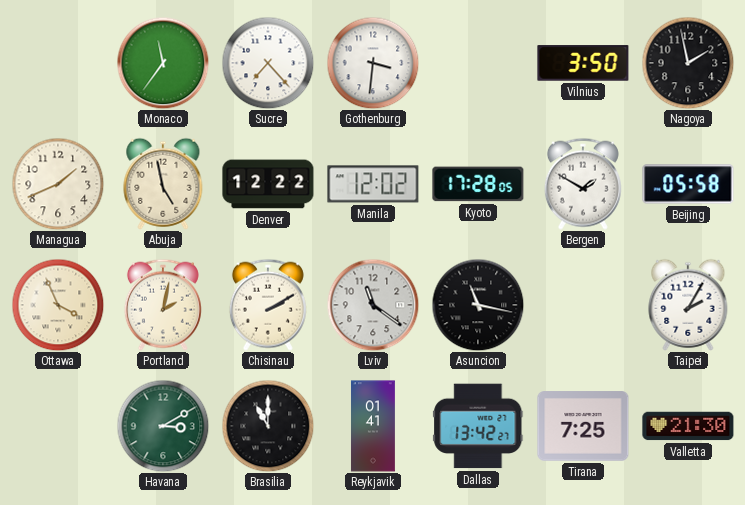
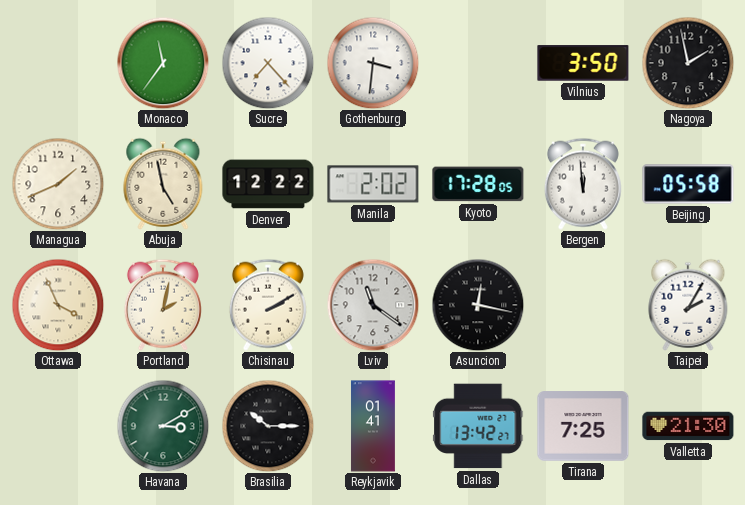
Manila: 12:02 -> 2:02
Bergen: 1:50 -> 11:59
Asuncion: 11:17 -> 12:17
Brasilia: 11:00 -> 10:15
